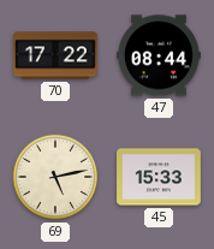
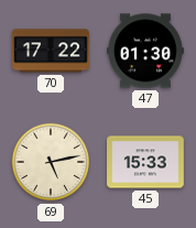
47: 08:44 -> 01:30
